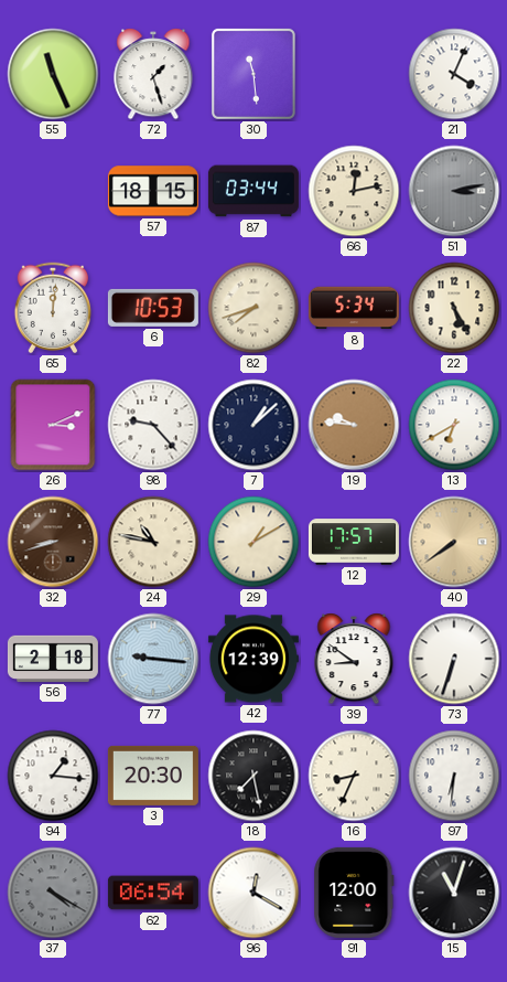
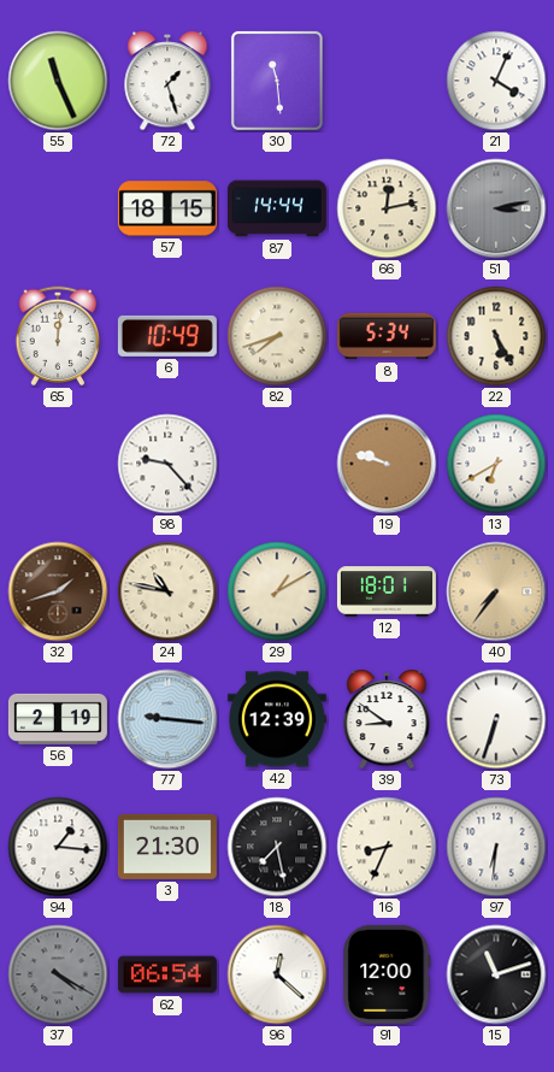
87: 03:44 -> 14:44
6: 10:53 -> 10:49
26: 3:11 -> none
7: 1:08 -> none
19: 9:46 -> 9:48
32: 8:42 -> 1:42
12: 17:57 -> 18:01
40: 7:39 -> 7:36
56: 2:18 -> 2:19
3: 20:30 -> 21:30
96: 12:20 -> 12:22
15: 11:03 -> 11:12
